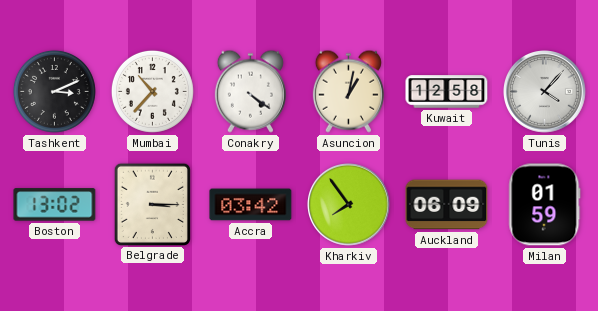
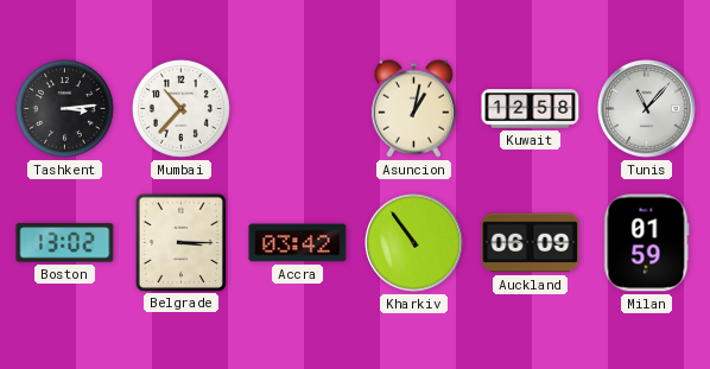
Tashkent: 3:11 -> 3:14
Conakry: 4:21 -> none
Tunis: 4:07 -> 11:07
Kharkiv: 7:54 -> 10:54
